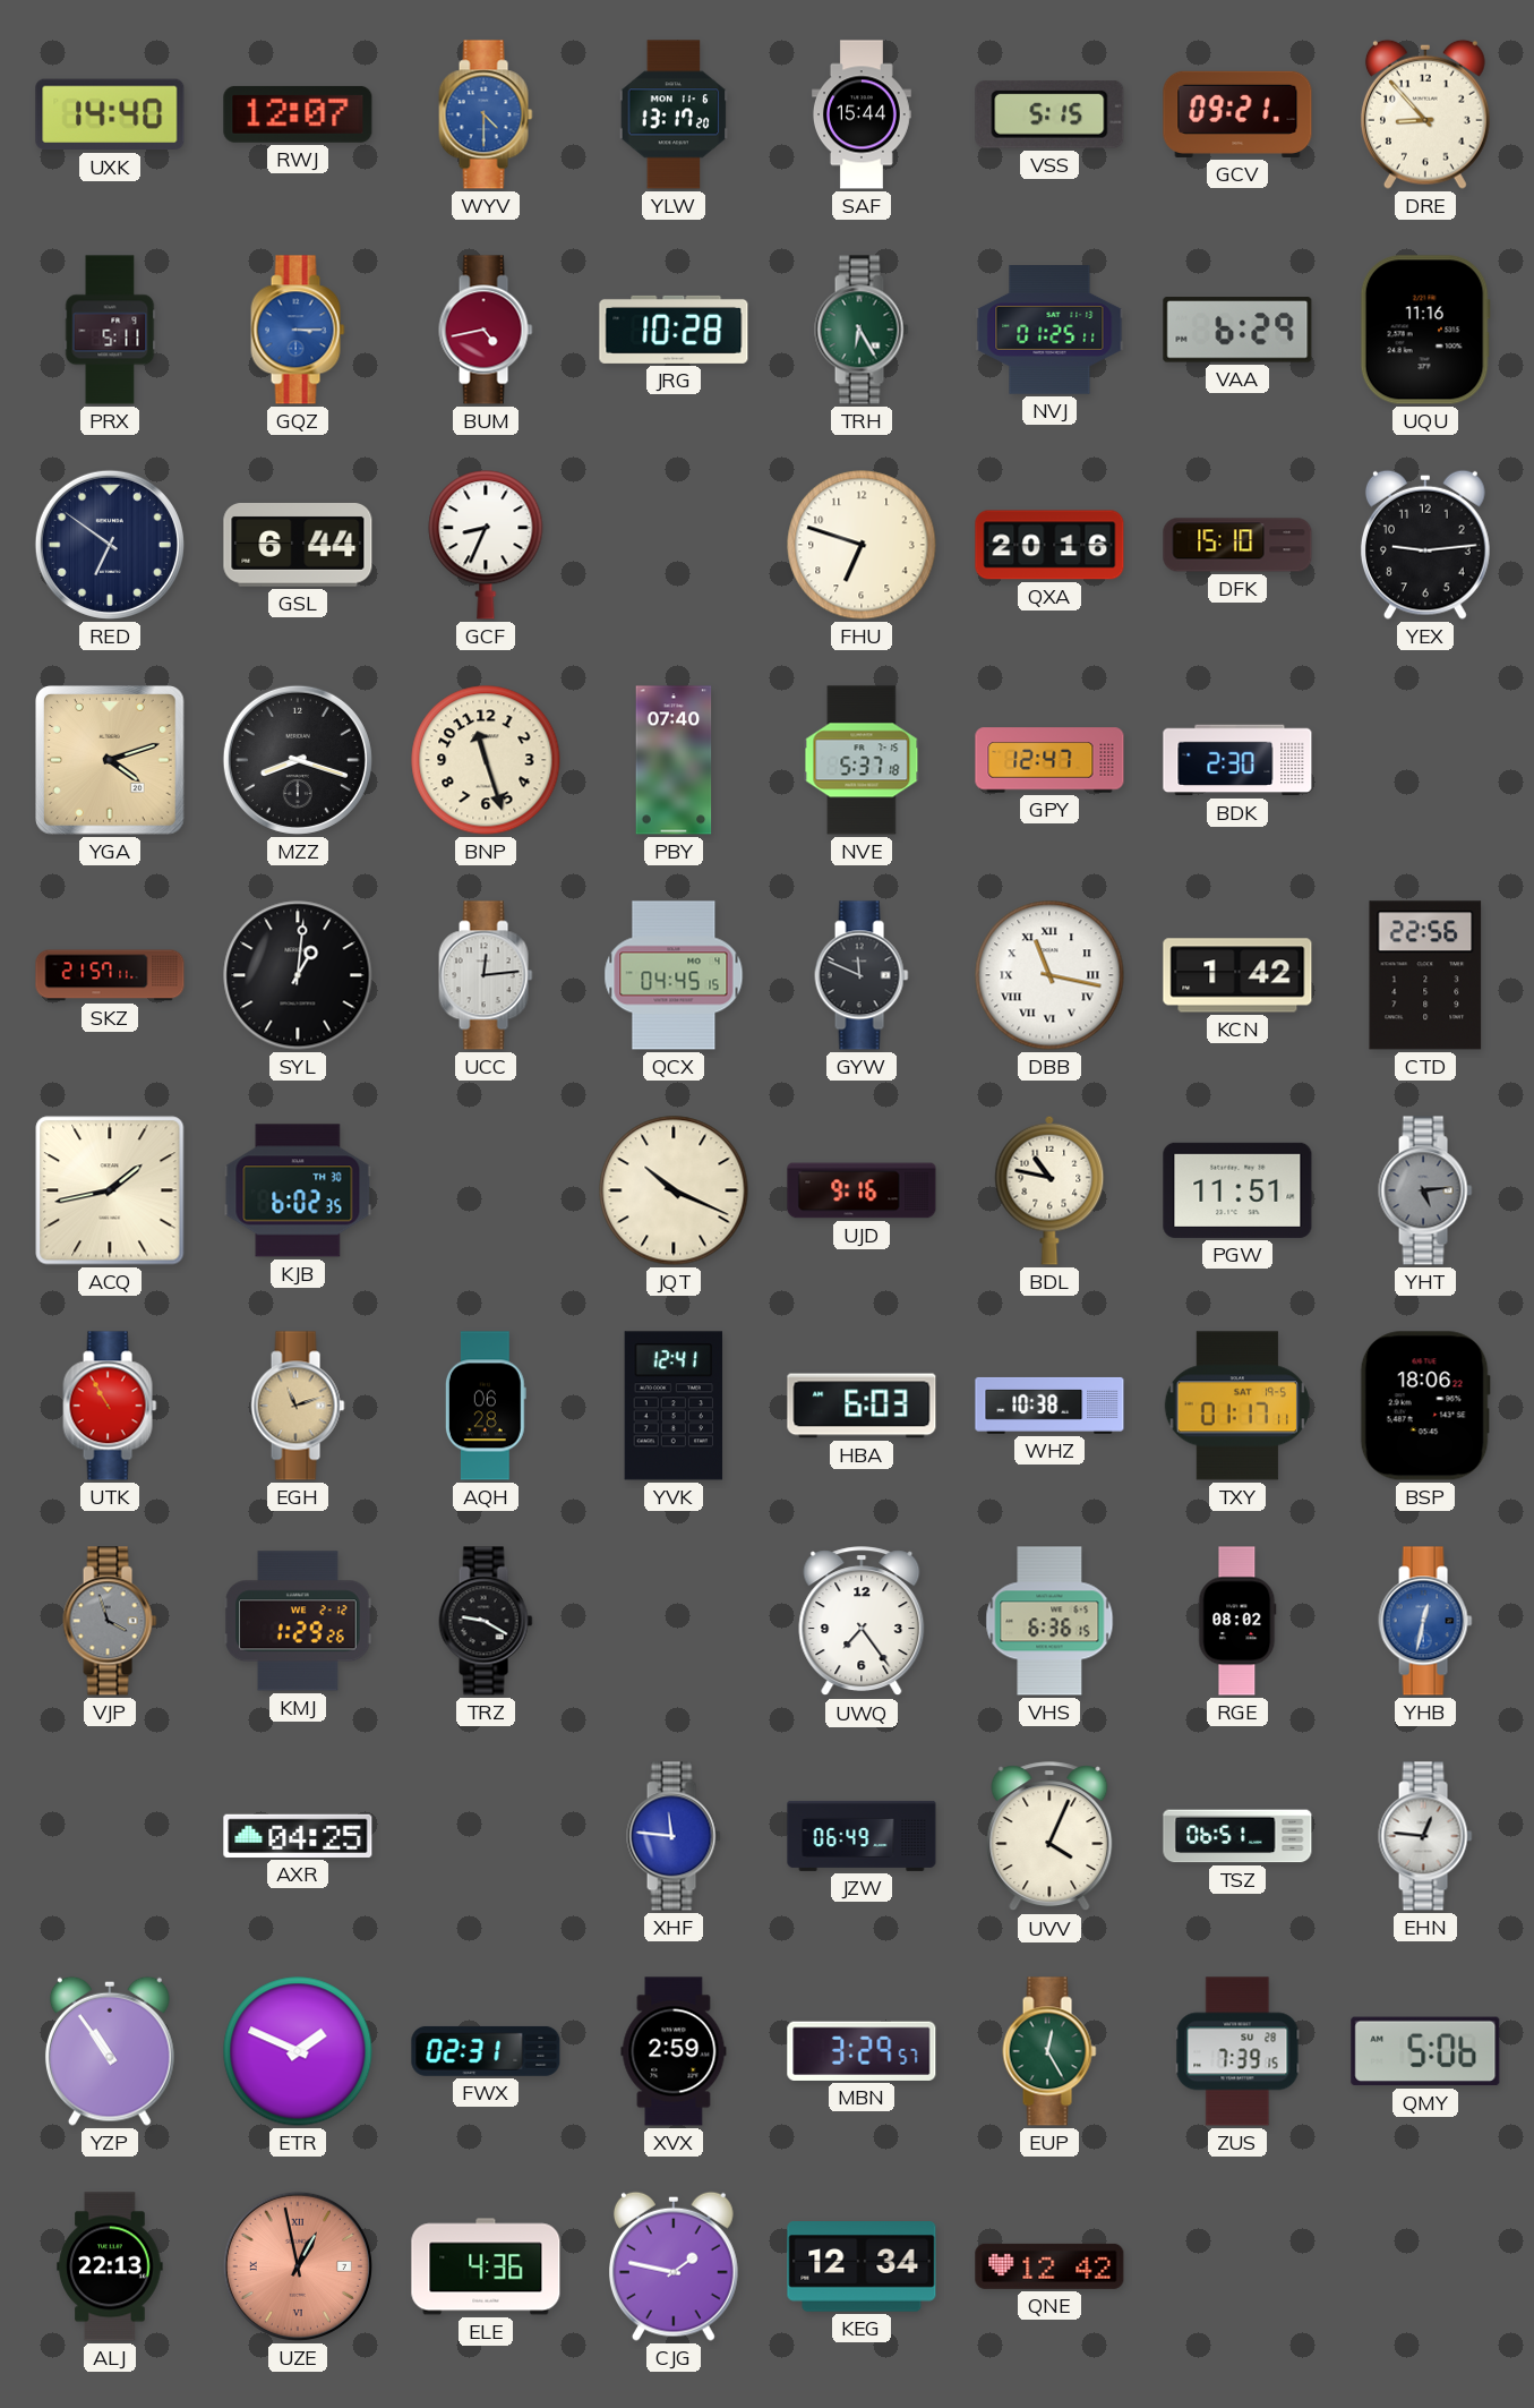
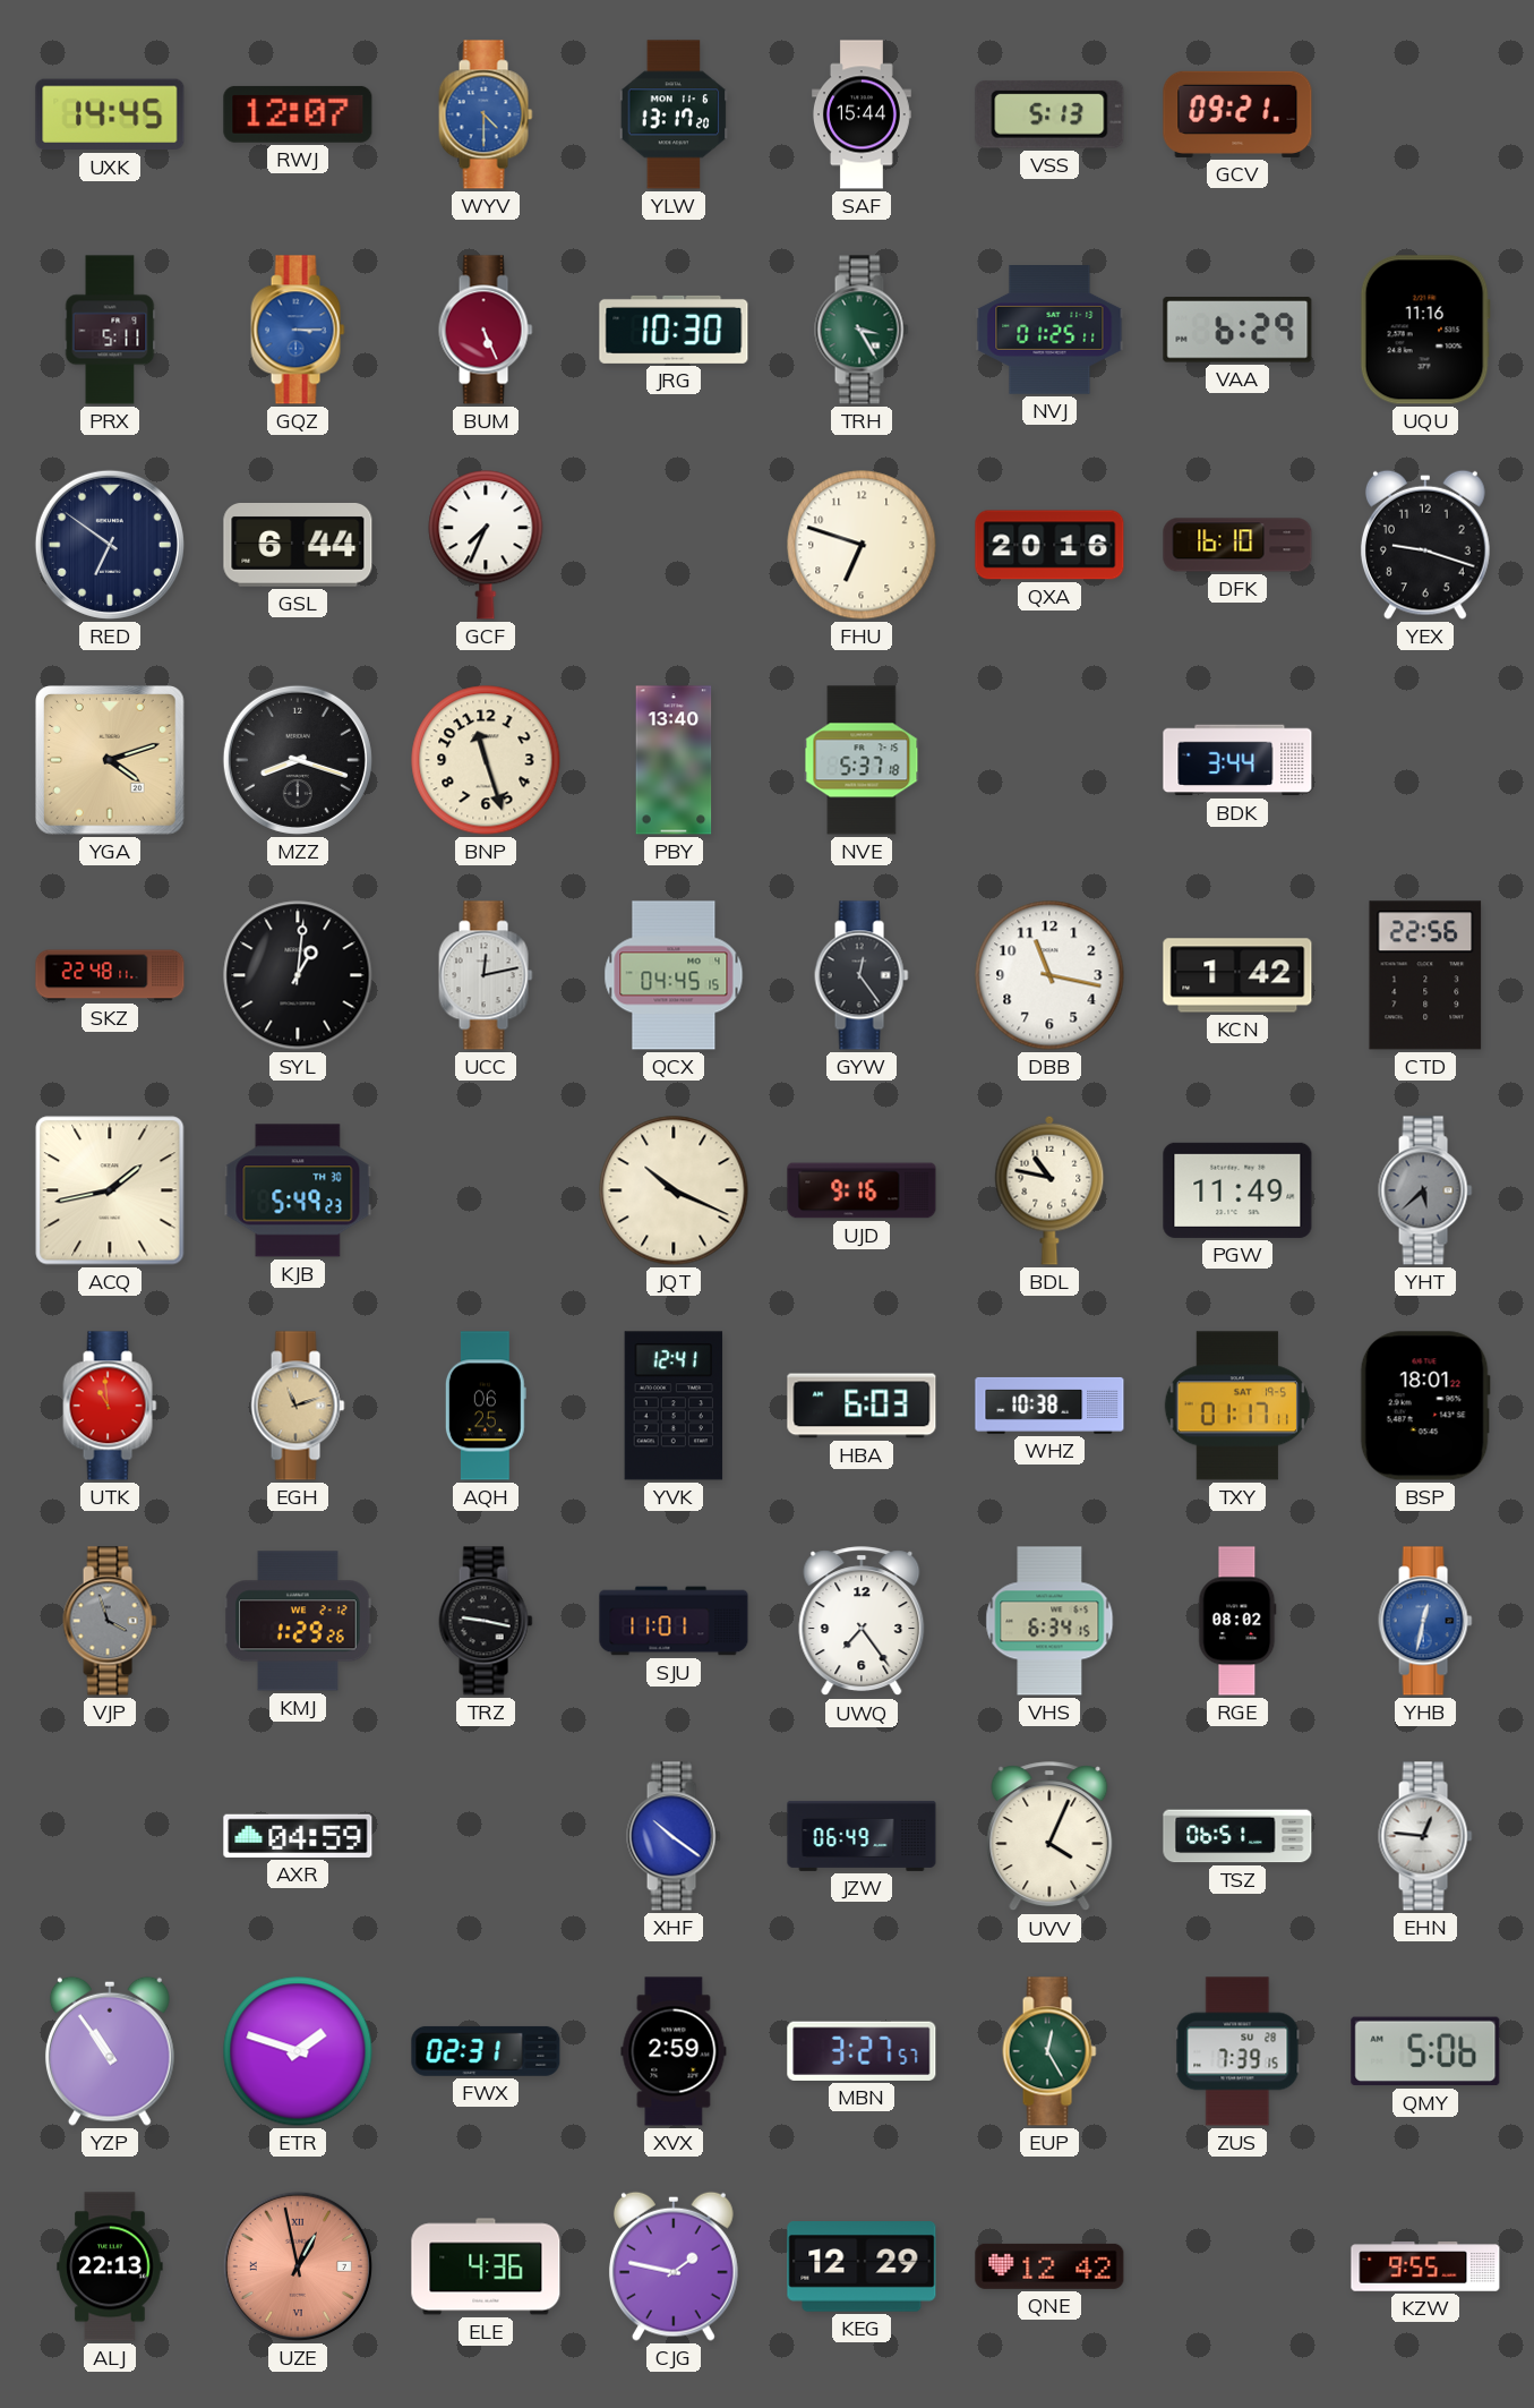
UXK: 14:40 -> 14:45
VSS: 5:15 -> 5:13
DRE: 8:53 -> none
BUM: 4:43 -> 5:26
JRG: 10:28 -> 10:30
TRH: 6:25 -> 3:25
GCF: 8:34 -> 7:34
DFK: 15:10 -> 16:10
YEX: 9:14 -> 9:18
PBY: 07:40 -> 13:40
GPY: 12:47 -> none
BDK: 2:30 -> 3:44
SKZ: 21:57 -> 22:48
UCC: 12:14 -> 12:13
GYW: 11:49 -> 12:24
DBB numerals: Roman -> Arabic
KJB: 6:02 -> 5:49
PGW: 11:51 -> 11:49
YHT: 5:14 -> 5:38
UTK: 10:55 -> 10:59
AQH: 06:28 -> 06:25
BSP: 18:06 -> 18:01
TRZ: 9:20 -> 9:17
SJU: none -> 11:01
VHS: 6:36 -> 6:34
AXR: 04:25 -> 04:59
XHF: 11:46 -> 10:21
ETR: 1:49 -> 1:48
MBN: 3:29 -> 3:27
KEG: 12:34 -> 12:29
KZW: none -> 9:55
